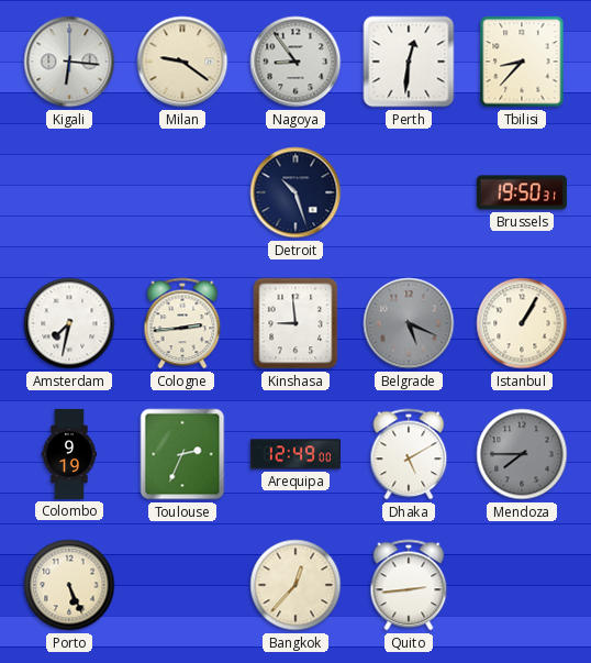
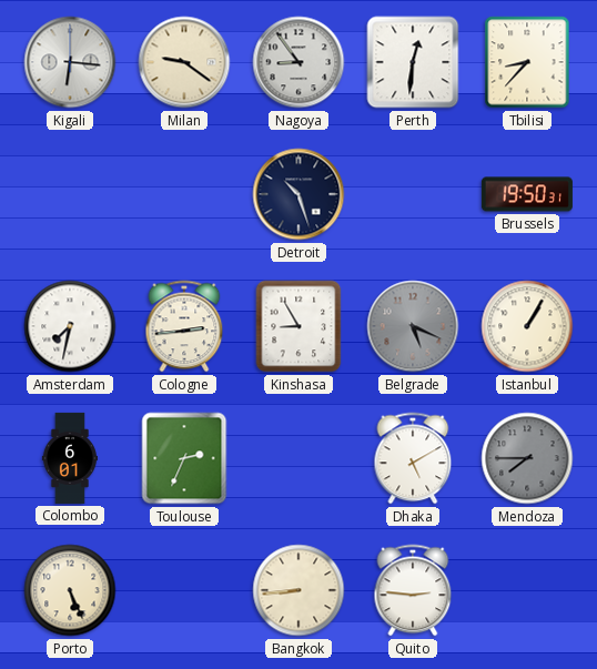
Kinshasa: 8:59 -> 8:55
Colombo: 9:19 -> 6:01
Arequipa: 12:49 -> none
Bangkok: 12:37 -> 8:44
Quito: 2:44 -> 2:46
